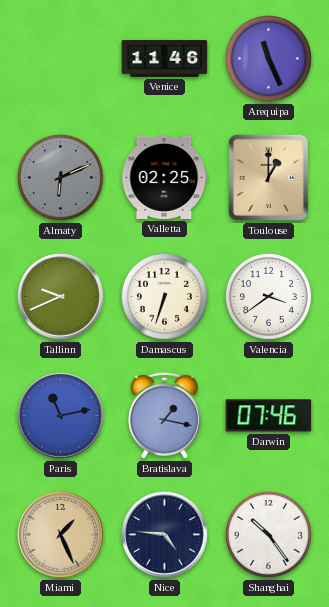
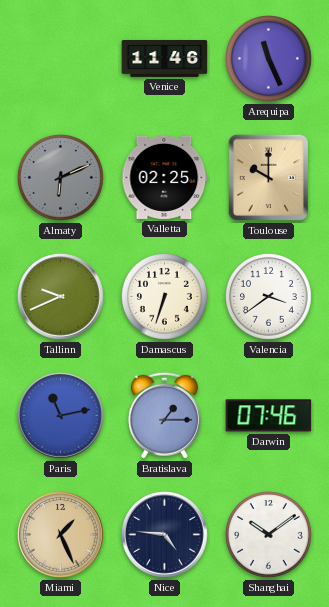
Toulouse: 1:00 -> 10:00
Bratislava: 1:17 -> 1:15
Shanghai: 10:24 -> 10:09
